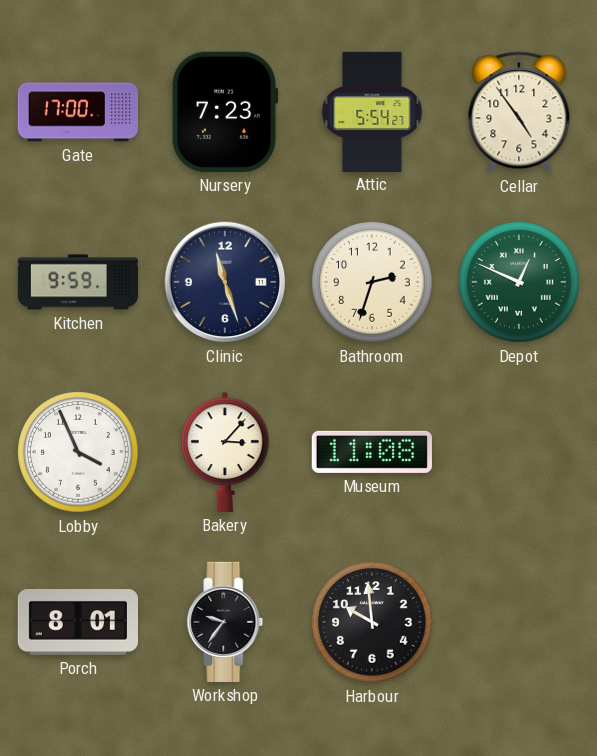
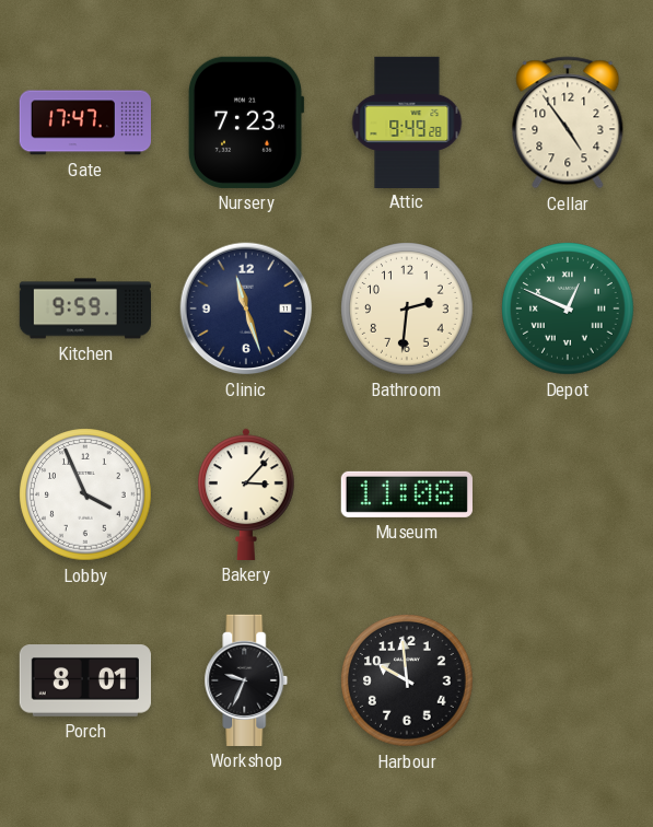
Gate: 17:00 -> 17:47
Attic: 5:54 -> 9:49
Bathroom: 2:33 -> 2:31
Workshop: 9:36 -> 9:34
